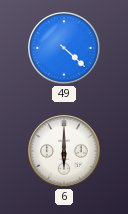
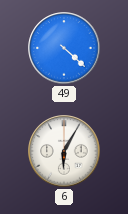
6: 6:00 -> 6:05
